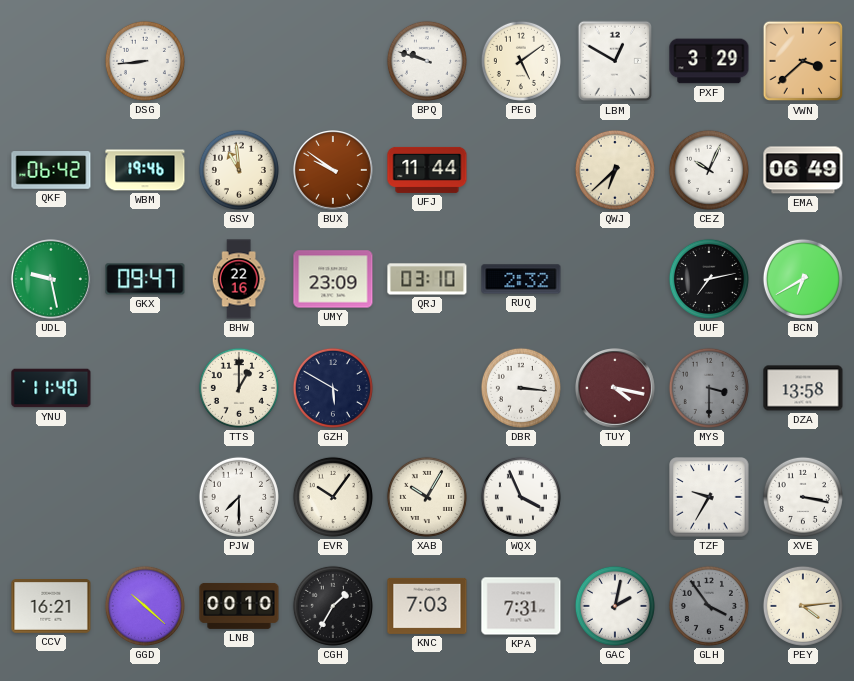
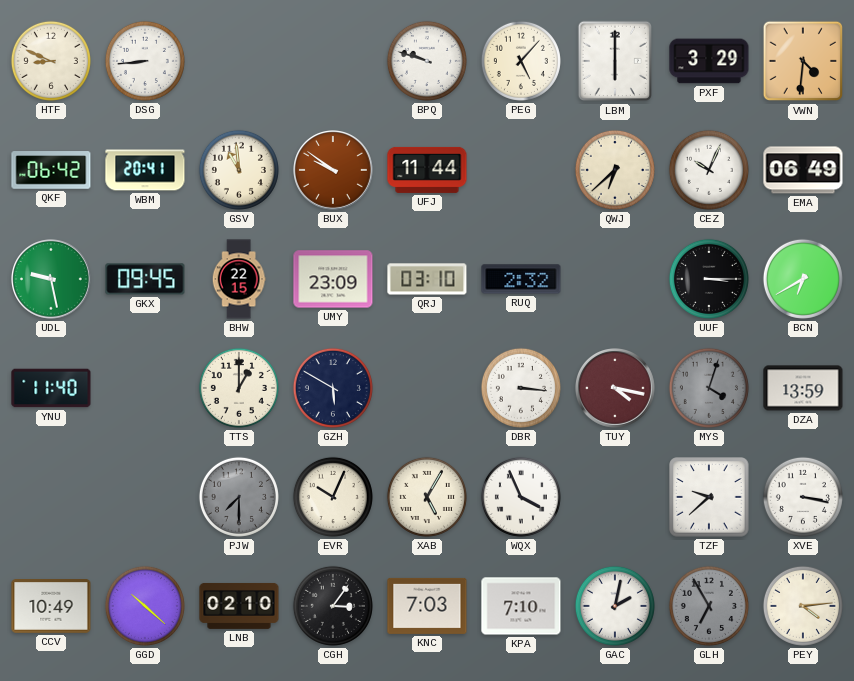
HTF: none -> 8:49
PEG: 5:09 -> 5:07
LBM: 12:50 -> 6:00
VWN: 3:38 -> 4:31
WBM: 19:46 -> 20:41
GKX: 09:47 -> 09:45
BHW: 22:16 -> 22:15
UUF: 7:13 -> 3:15
MYS: 3:30 -> 4:03
DZA: 13:58 -> 13:59
PJW dial: white -> grey
EVR: 10:06 -> 10:04
XAB: 10:05 -> 5:05
TZF: 9:35 -> 9:38
CCV: 16:21 -> 10:49
LNB: 00:10 -> 02:10
CGH: 1:35 -> 3:06
KPA: 7:31 -> 7:10
GLH: 3:54 -> 6:55
